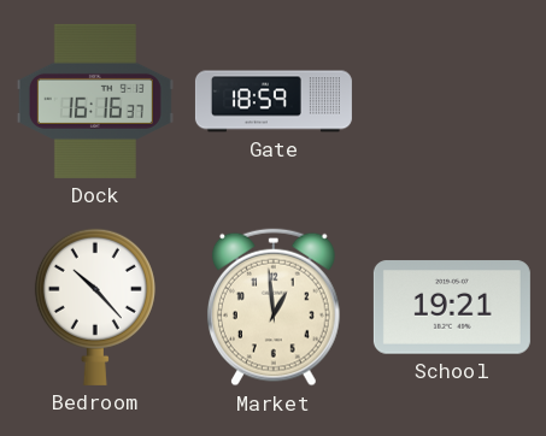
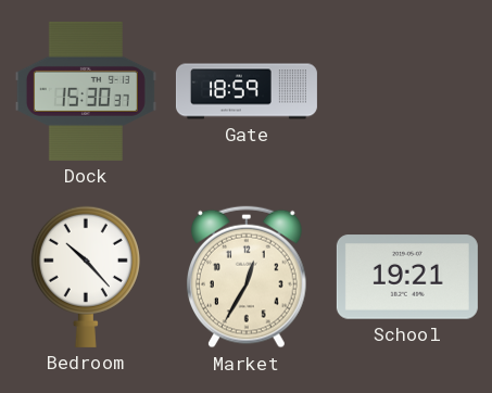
Dock: 16:16 -> 15:30
Market: 12:59 -> 12:35
